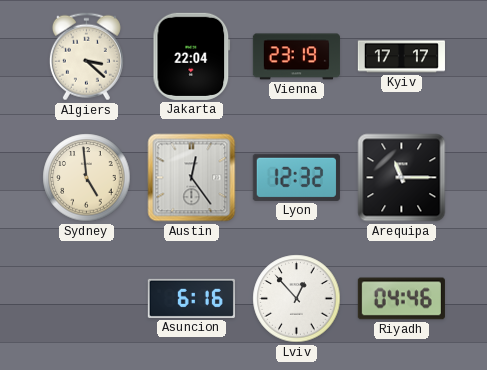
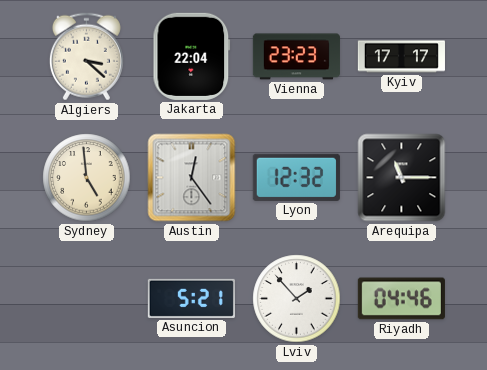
Vienna: 23:19 -> 23:23
Asuncion: 6:16 -> 5:21
Lviv: 12:53 -> 1:53
